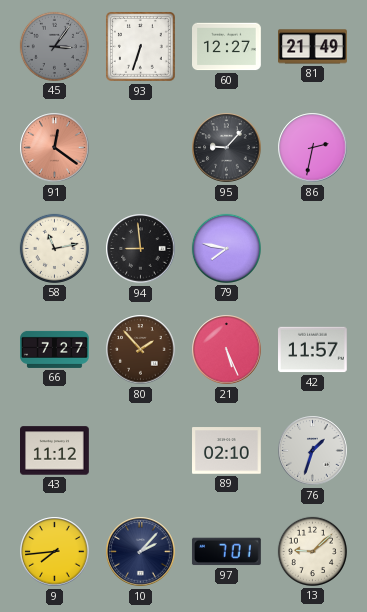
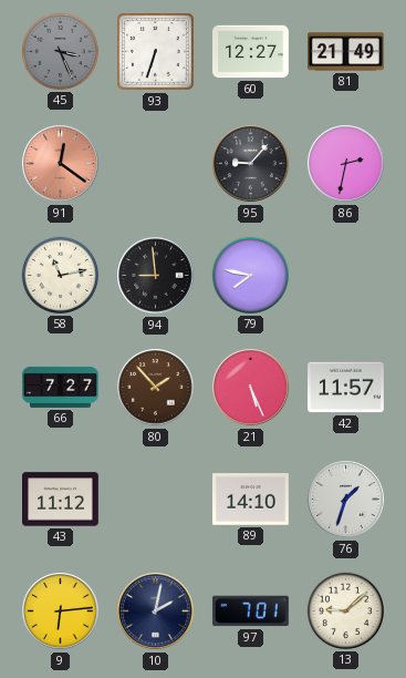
45: 3:06 -> 3:26
89: 02:10 -> 14:10
9: 7:44 -> 6:14
10: 2:07 -> 2:02
